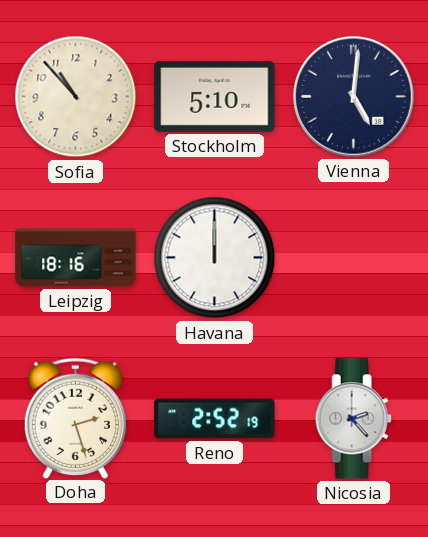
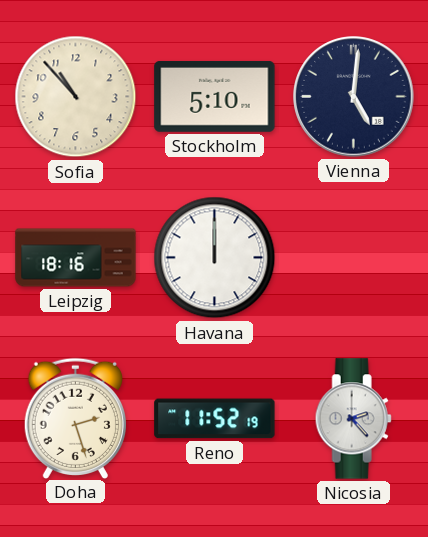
Reno: 2:52 -> 11:52
